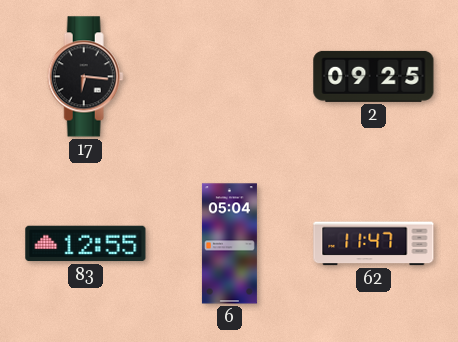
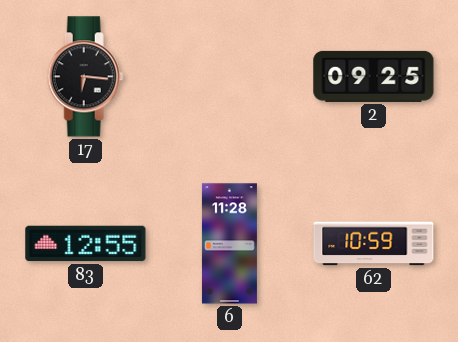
6: 05:04 -> 11:28
62: 11:47 -> 10:59
